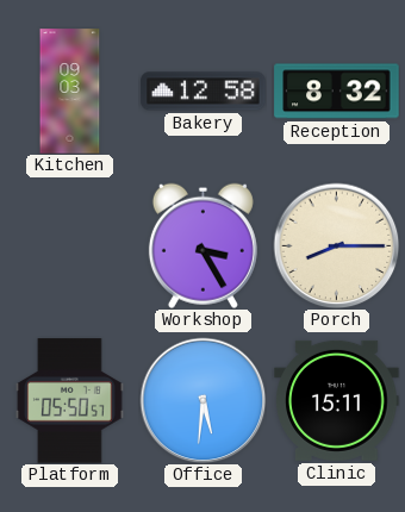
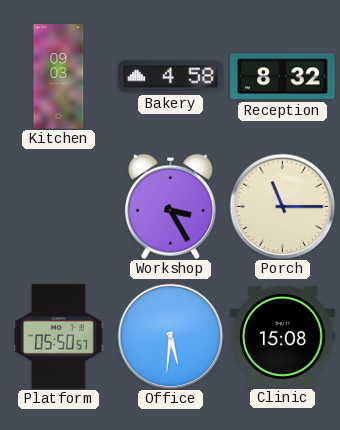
Bakery: 12:58 -> 4:58
Porch: 8:15 -> 11:15
Clinic: 15:11 -> 15:08
